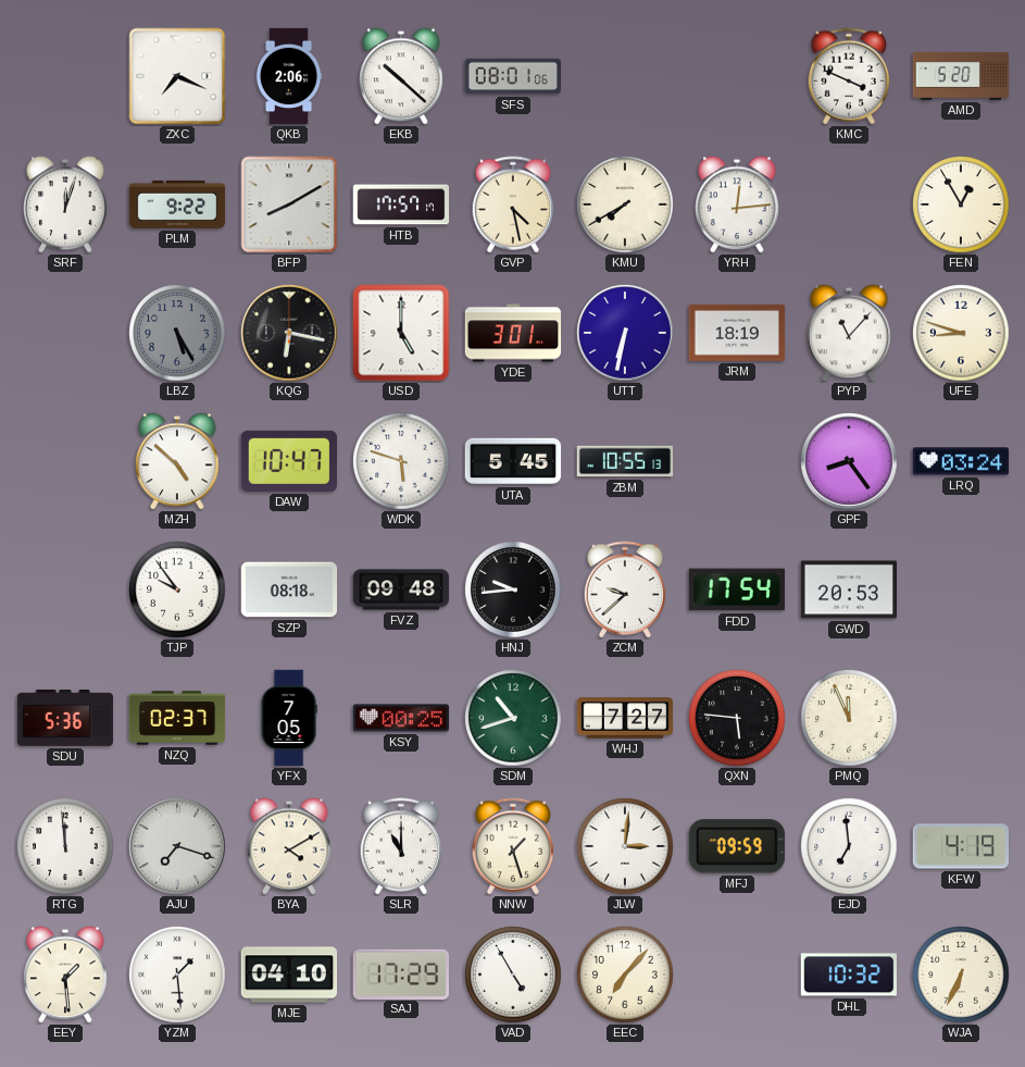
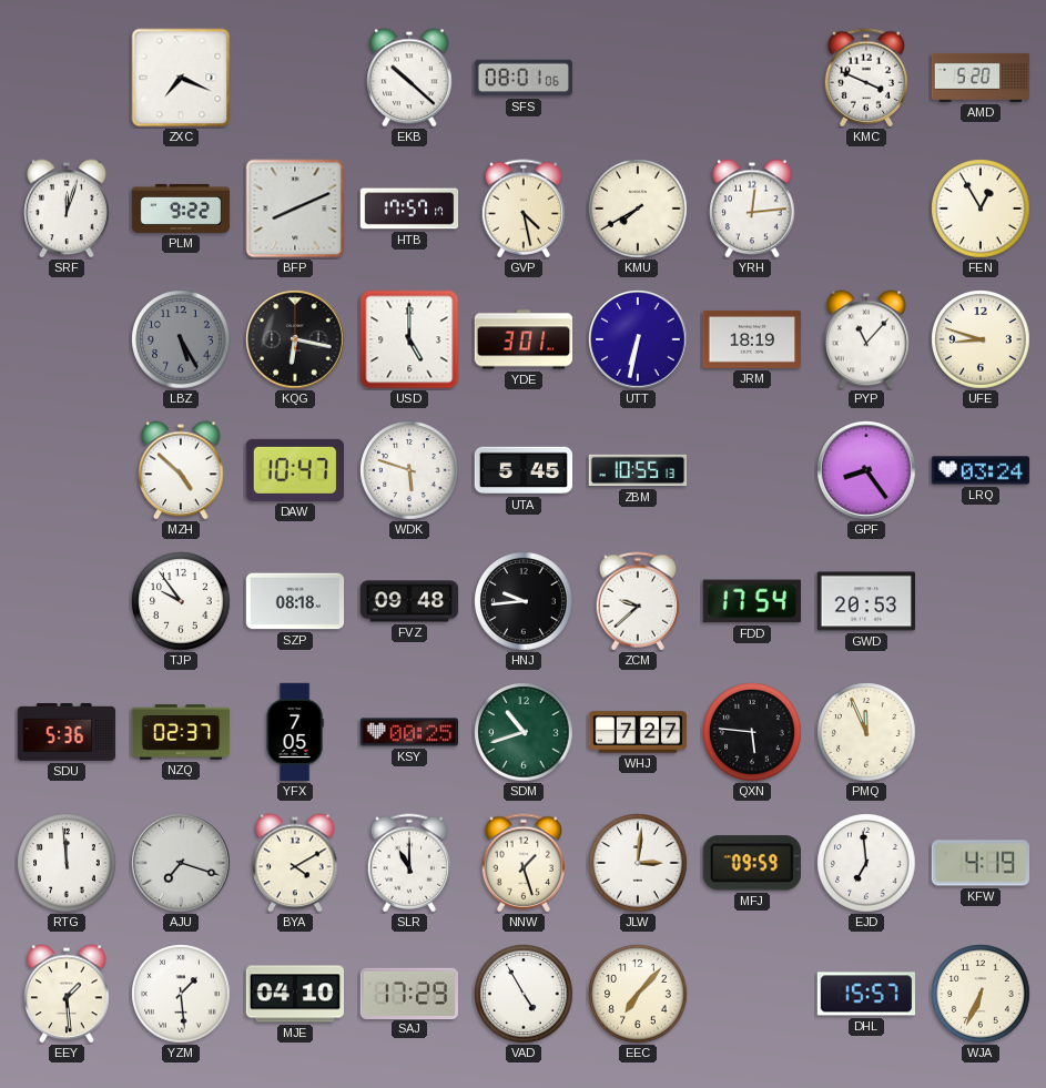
QKB: 2:06 -> none
BFP: 8:10 -> 8:11
DHL: 10:32 -> 15:57
